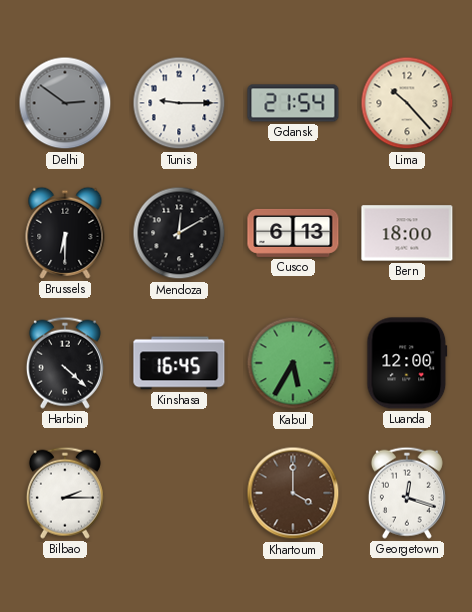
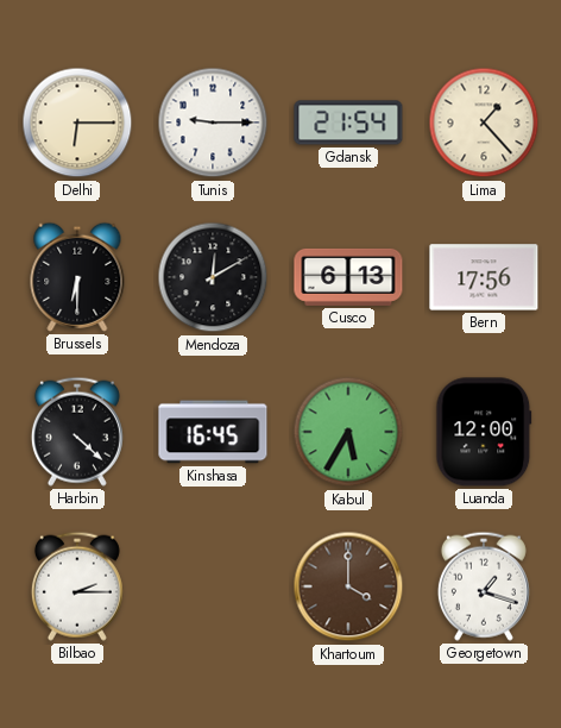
Delhi: 2:51 -> 6:15
Delhi dial: grey -> cream
Lima: 10:23 -> 1:23
Bern: 18:00 -> 17:56
Georgetown: 12:18 -> 1:18
